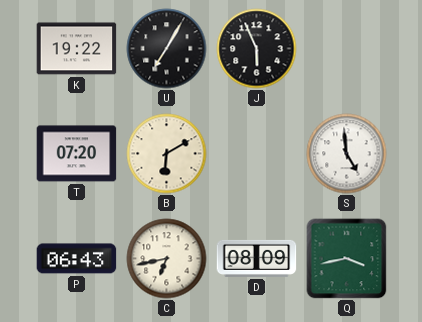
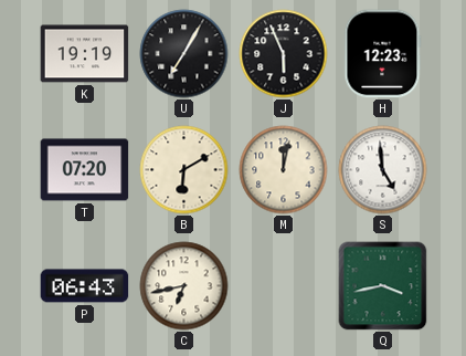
K: 19:22 -> 19:19
H: none -> 12:23
M: none -> 12:02
D: 08:09 -> none
